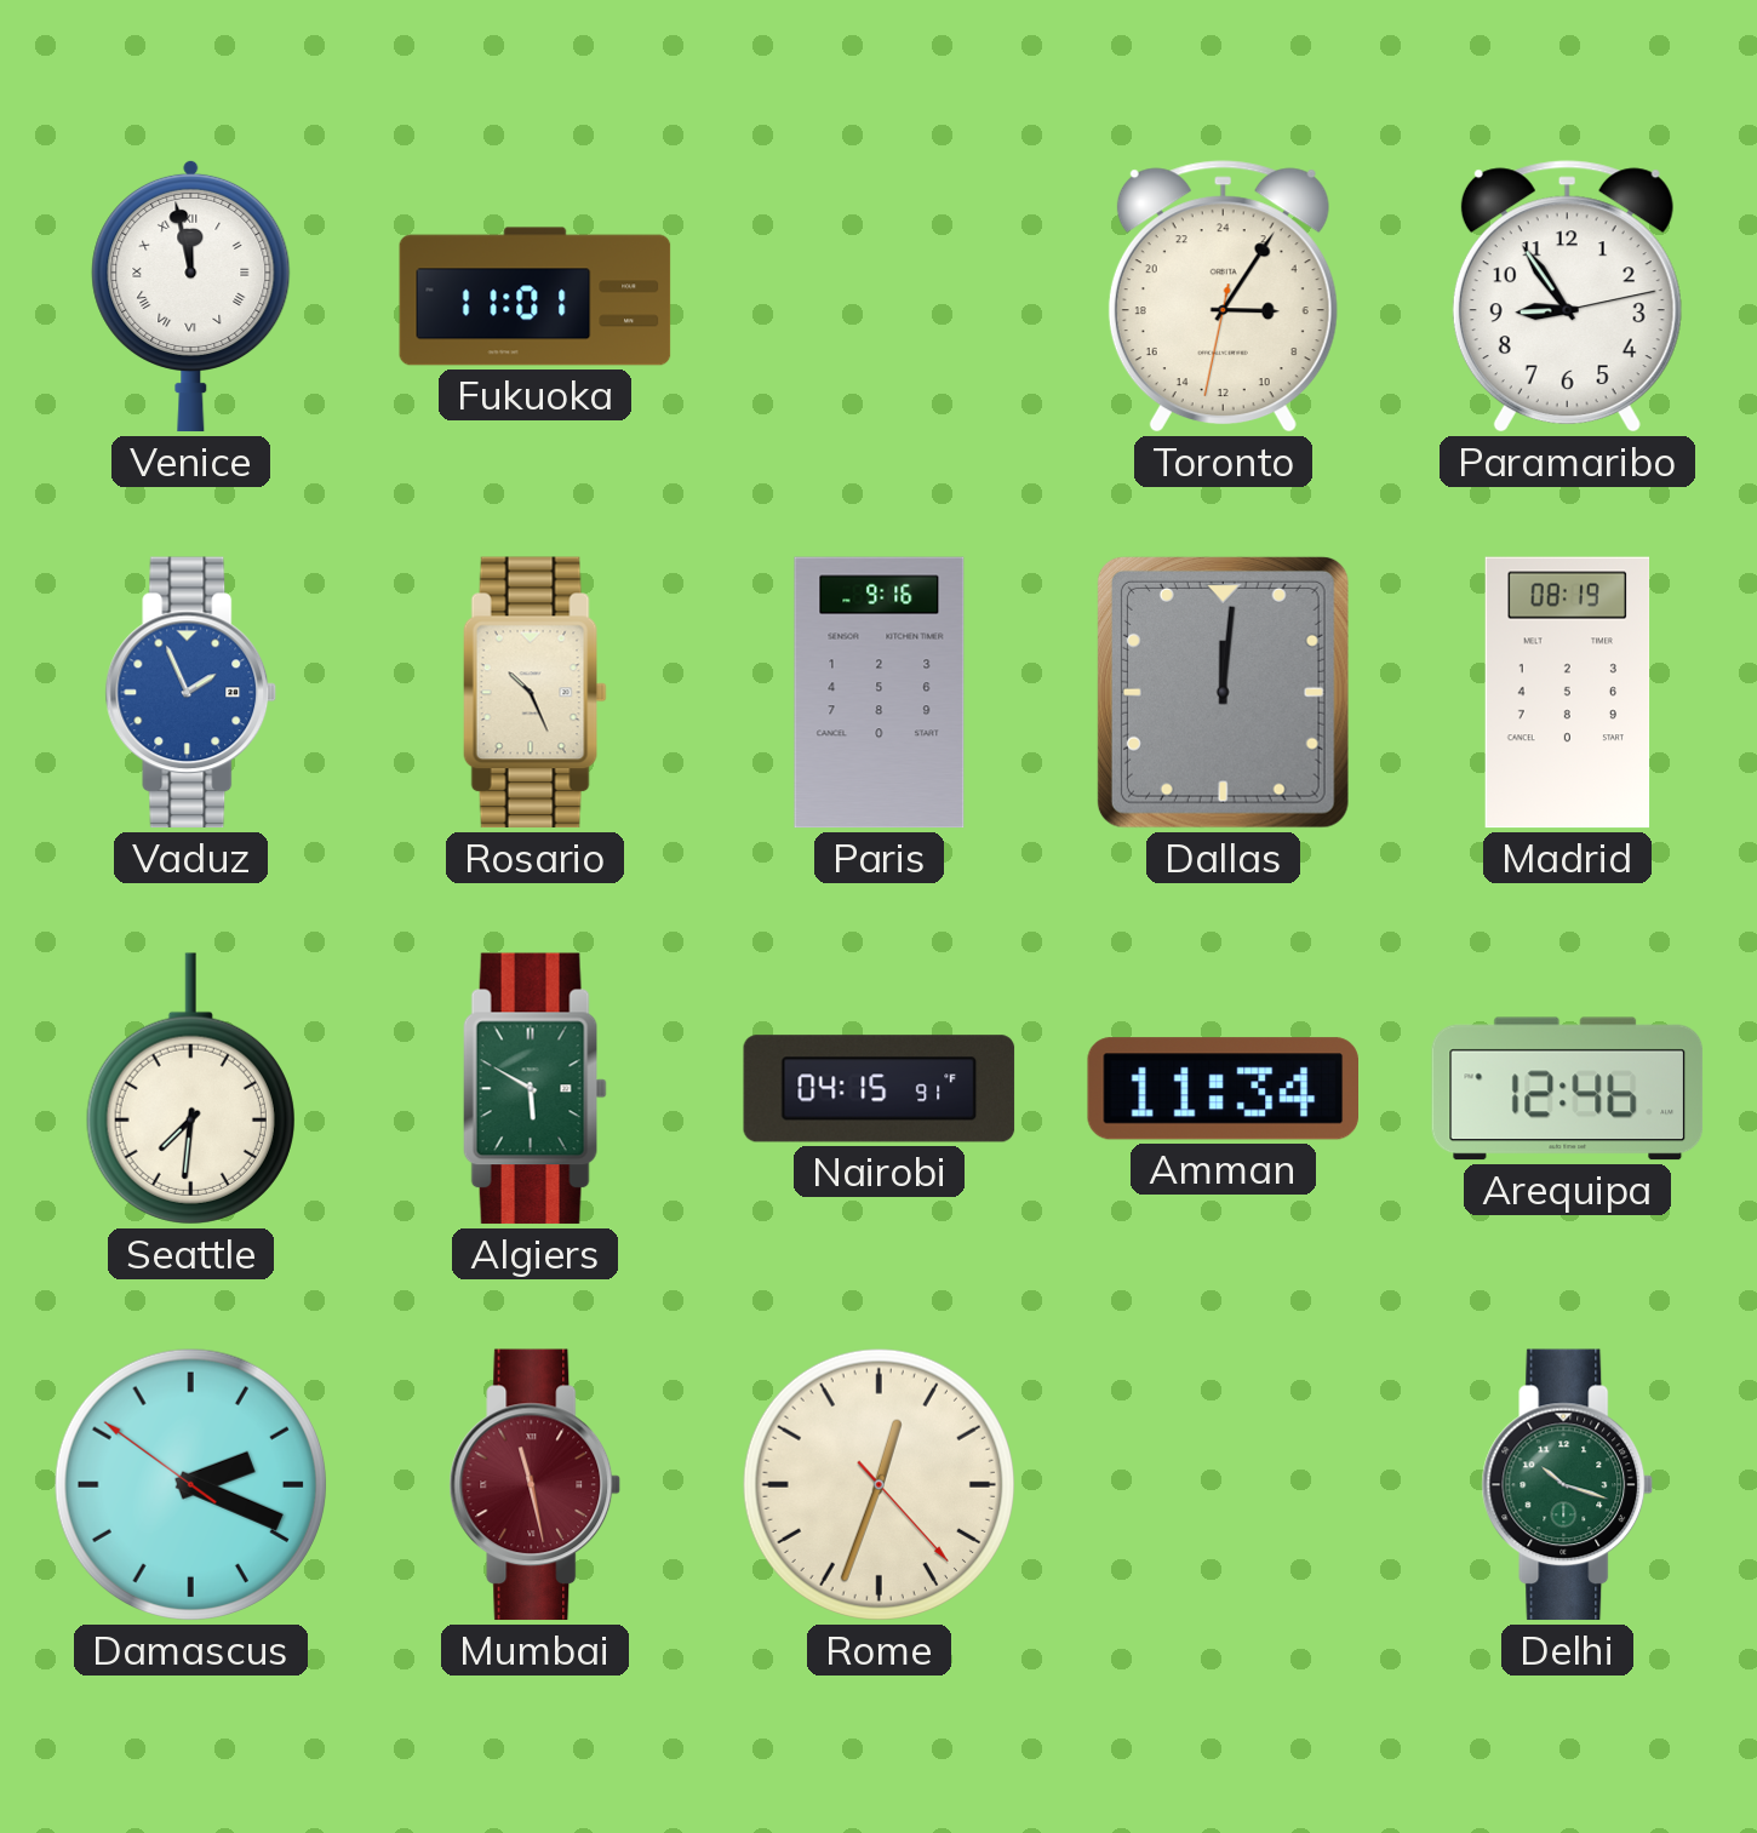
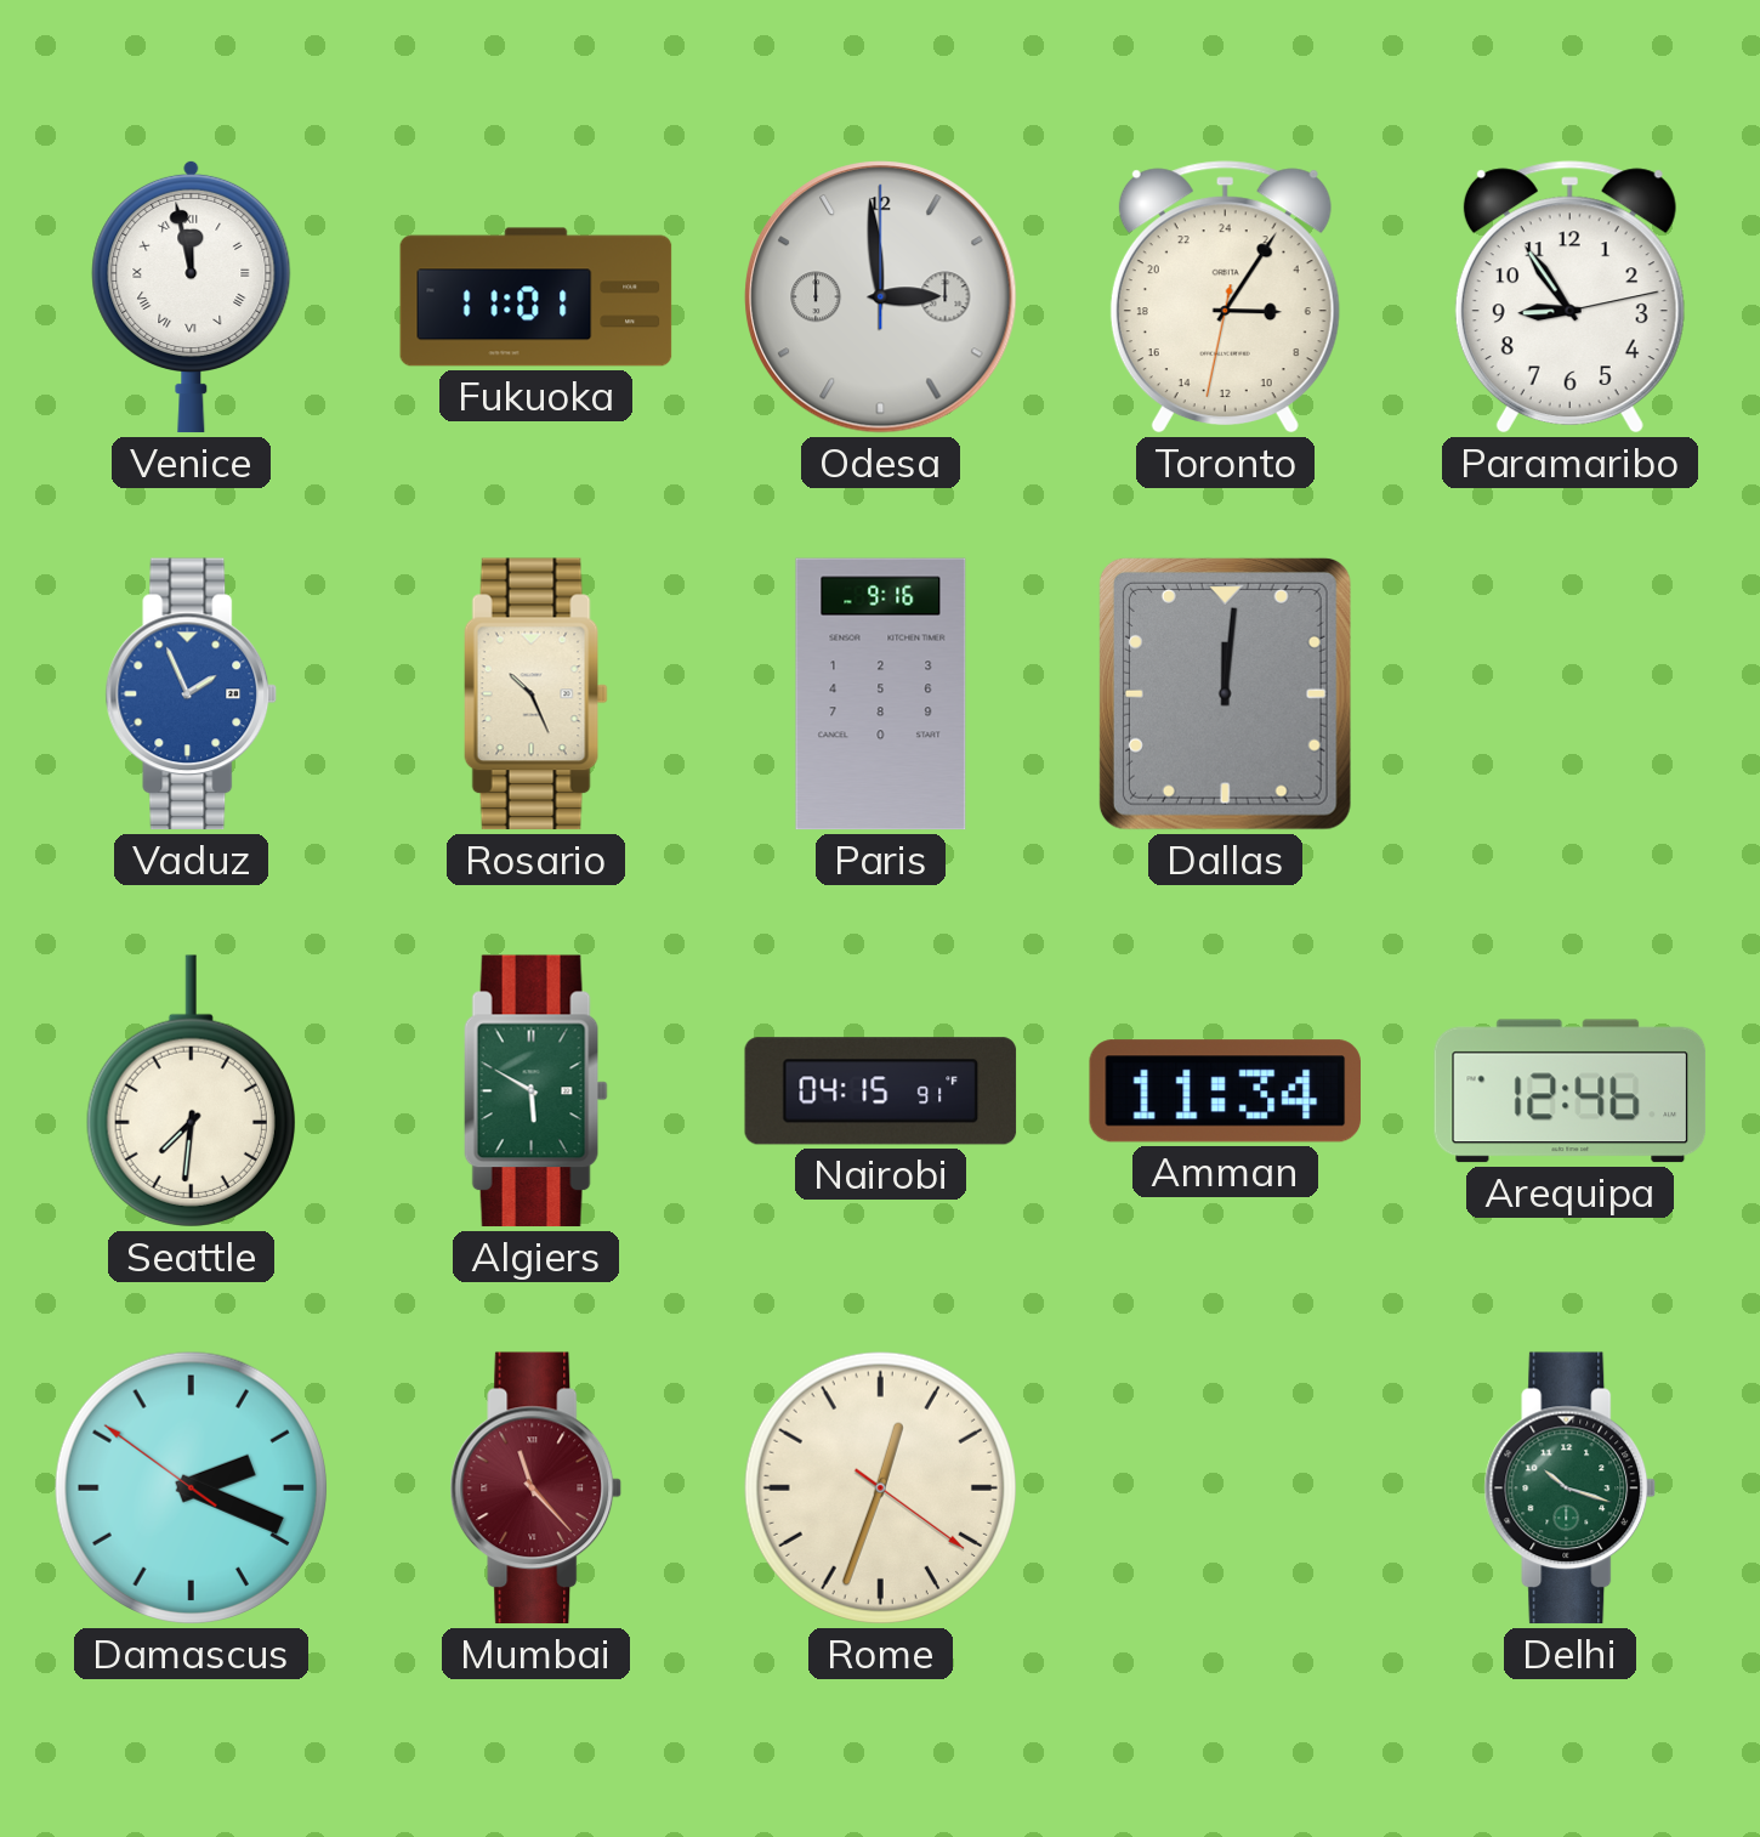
Odesa: none -> 2:59
Madrid: 08:19 -> none
Mumbai: 11:28 -> 11:23
Rome: 12:33:23 -> 12:33:21
